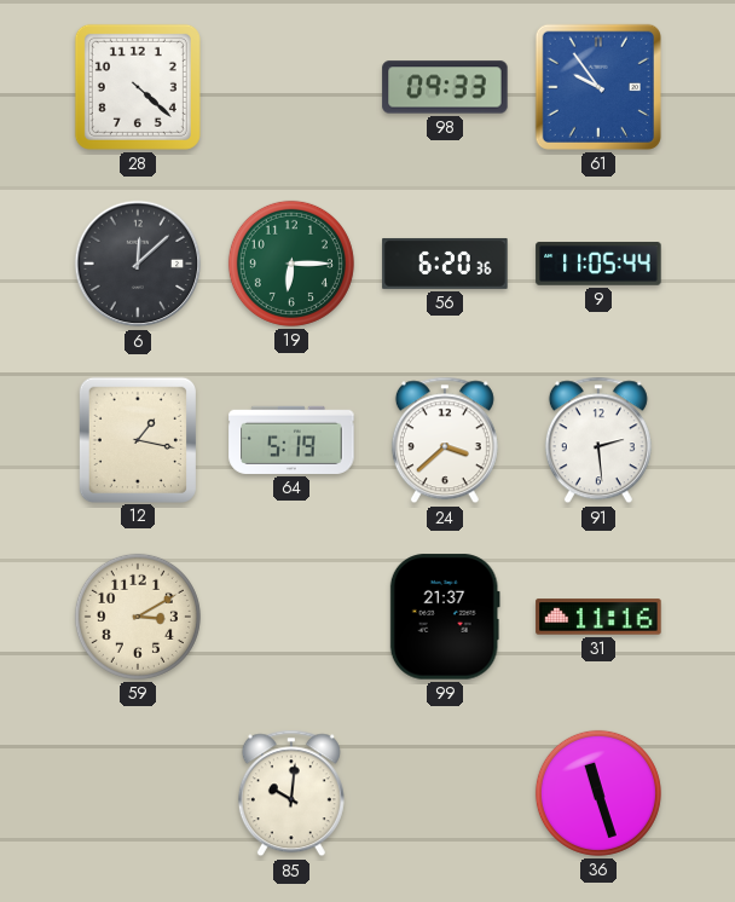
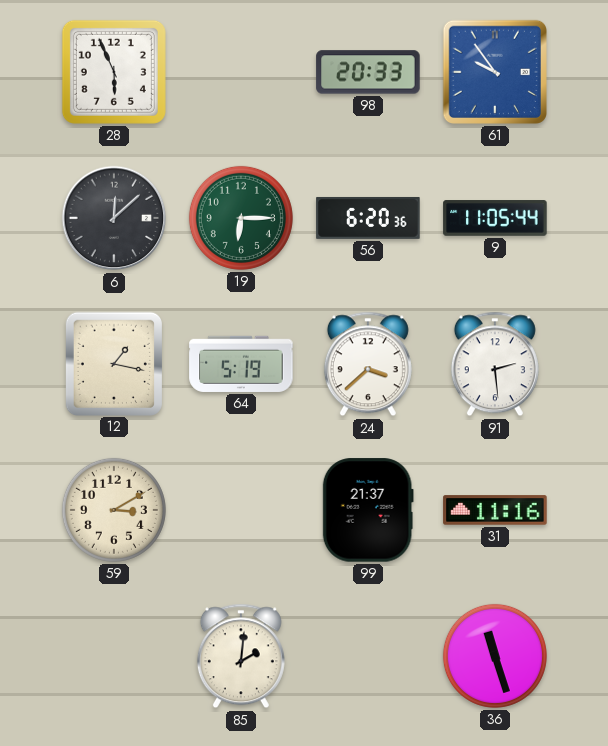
28: 4:22 -> 5:56
98: 09:33 -> 20:33
85: 10:01 -> 2:01
